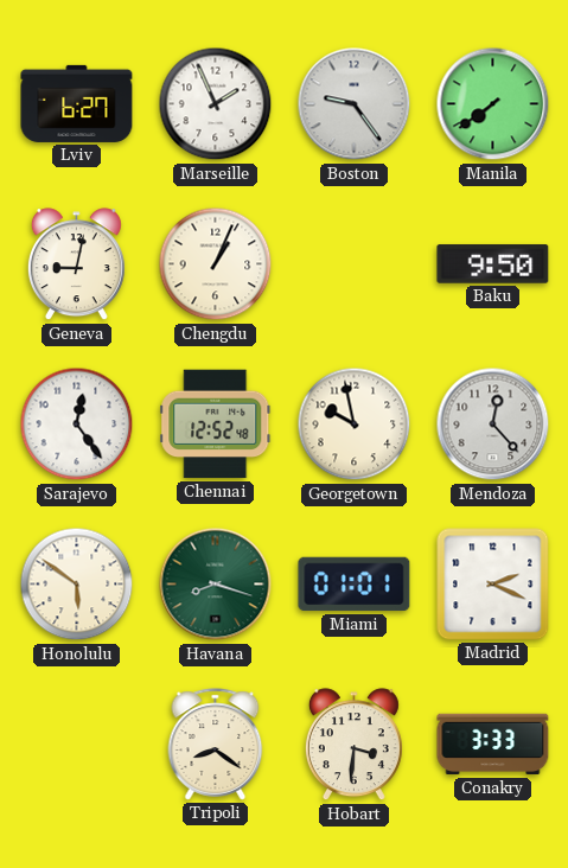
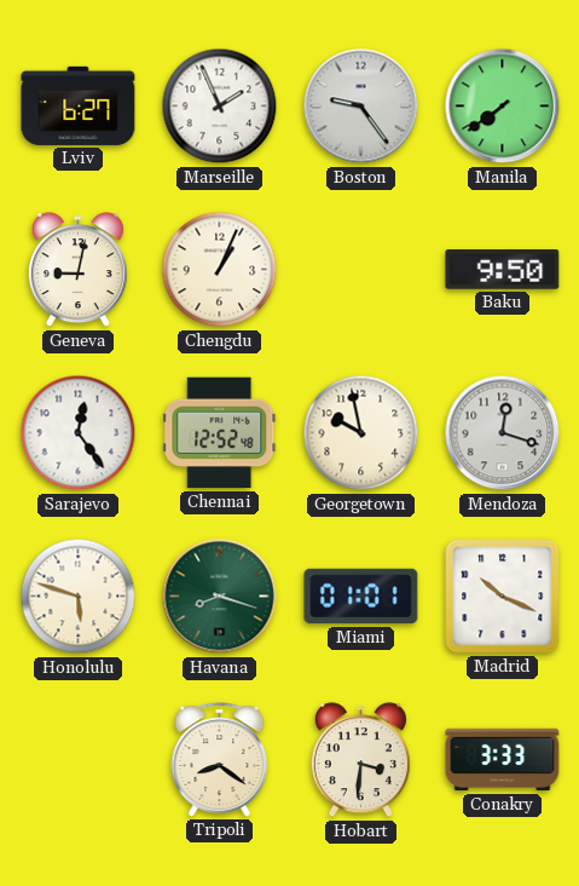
Mendoza: 12:23 -> 12:18
Honolulu: 5:51 -> 5:48
Madrid: 2:19 -> 10:19
